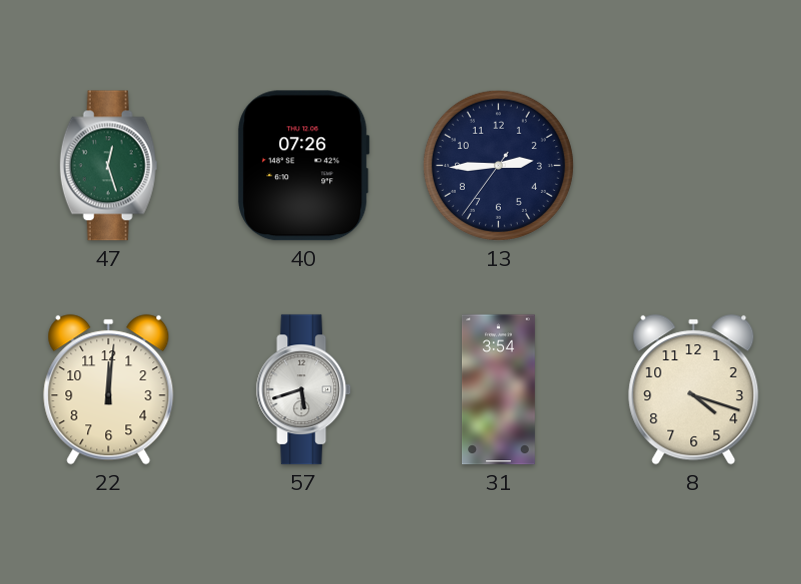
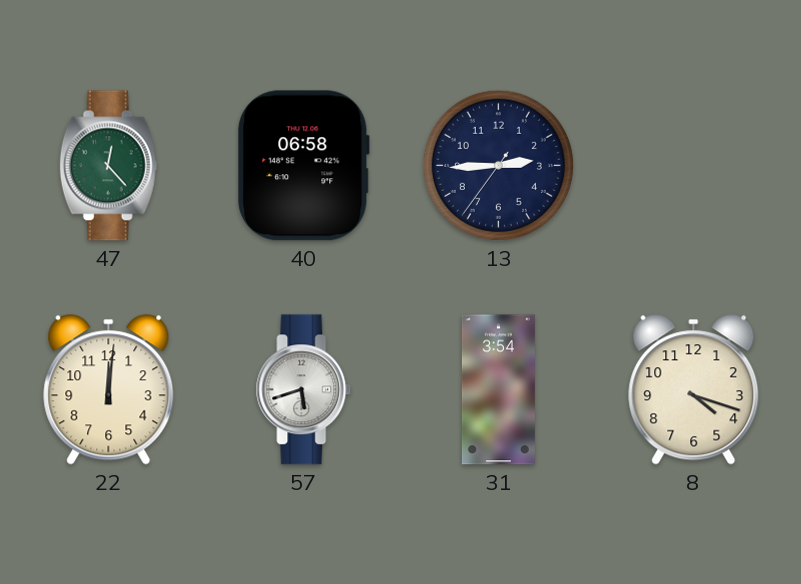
47: 12:27 -> 12:23
40: 07:26 -> 06:58
